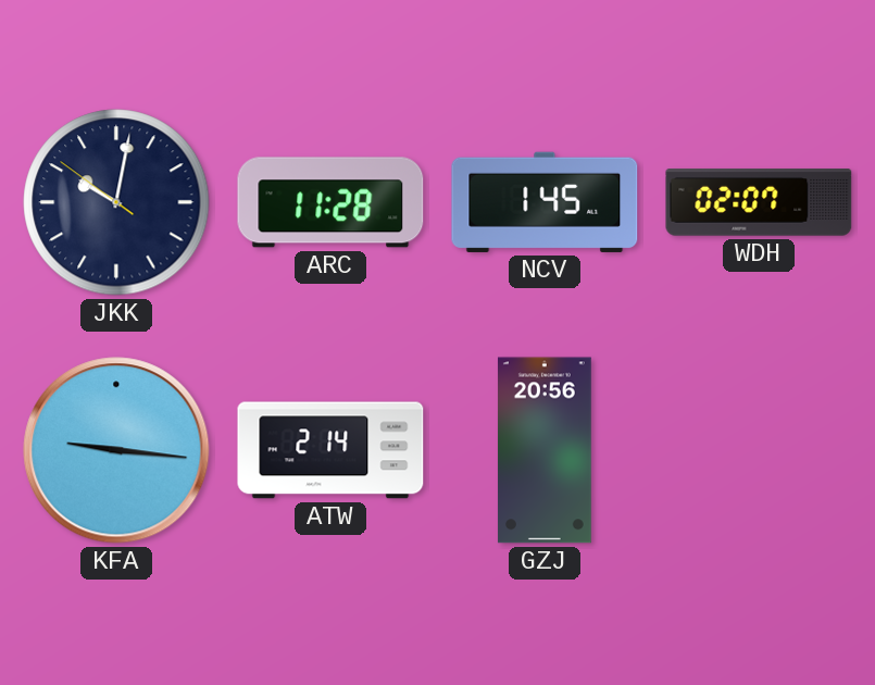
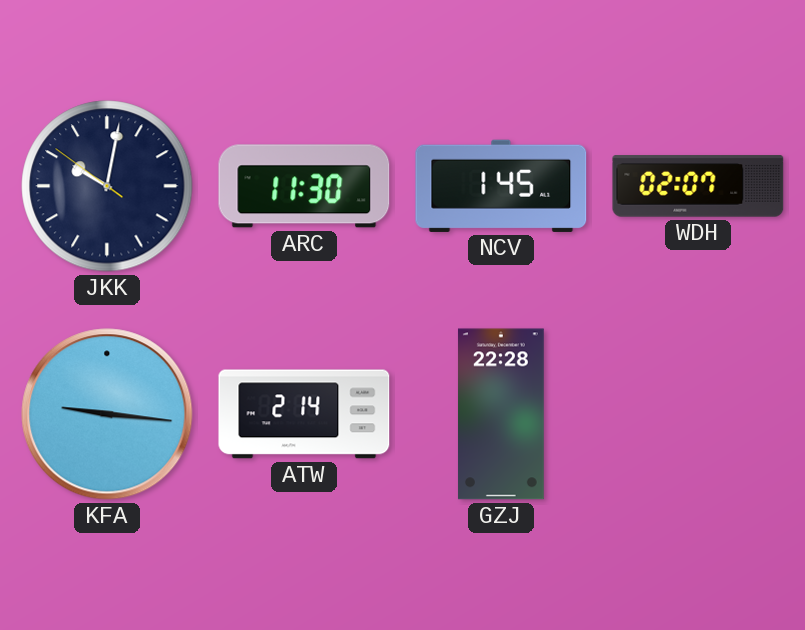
ARC: 11:28 -> 11:30
GZJ: 20:56 -> 22:28
